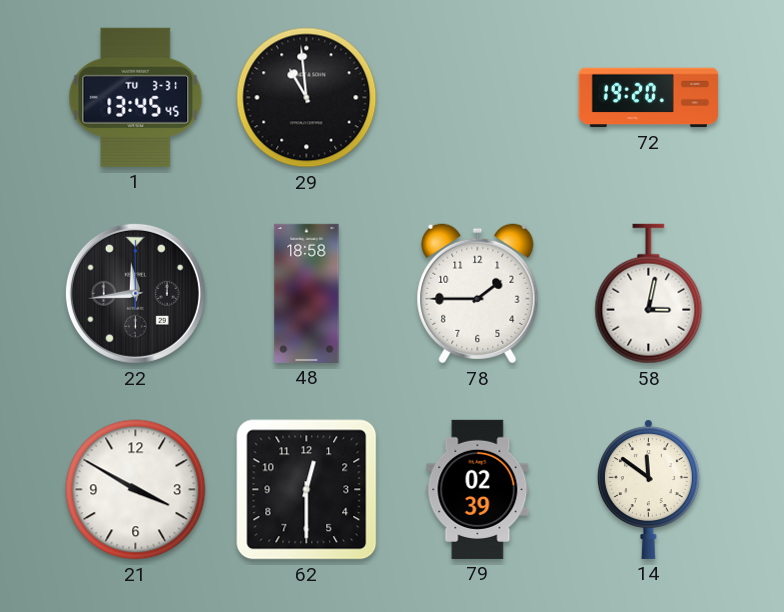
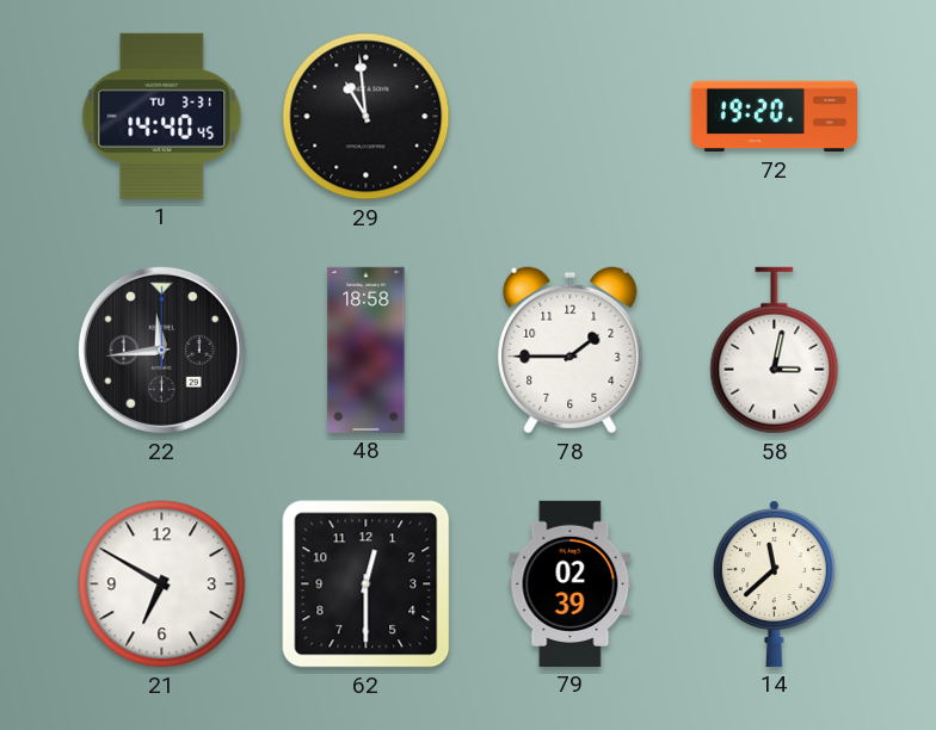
1: 13:45 -> 14:40
21: 3:50 -> 6:50
14: 11:51 -> 11:38
